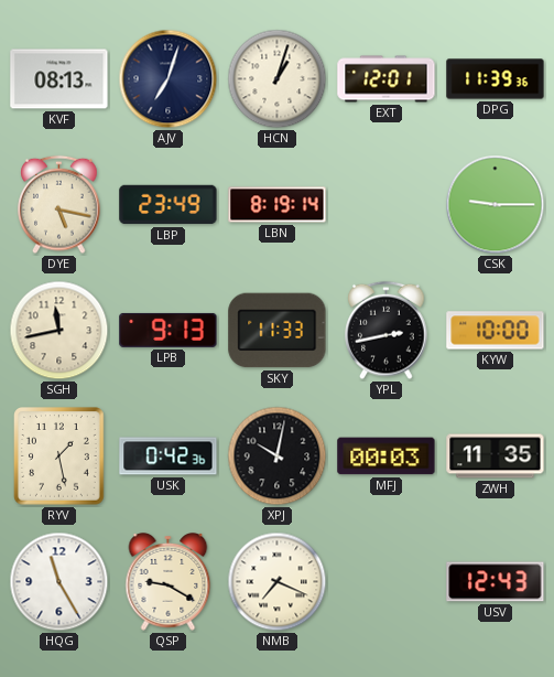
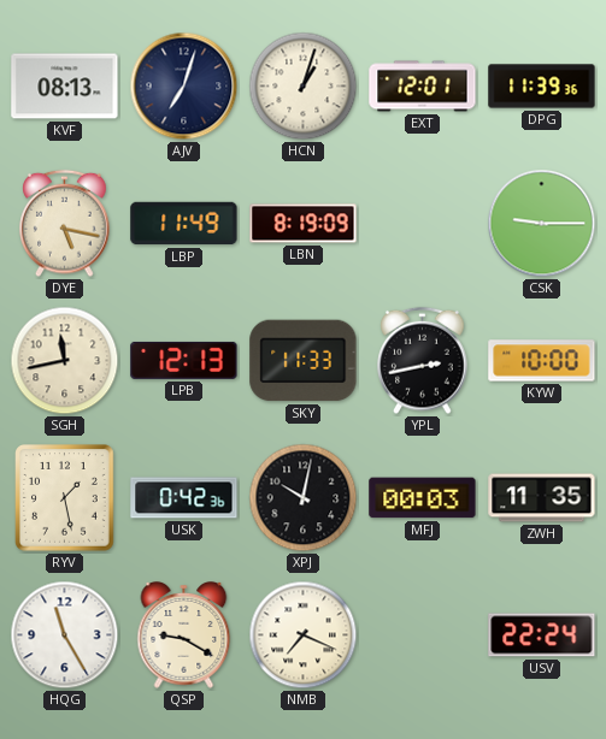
LBP: 23:49 -> 11:49
LBN: 8:19:14 -> 8:19:09
LPB: 9:13 -> 12:13
USV: 12:43 -> 22:24
